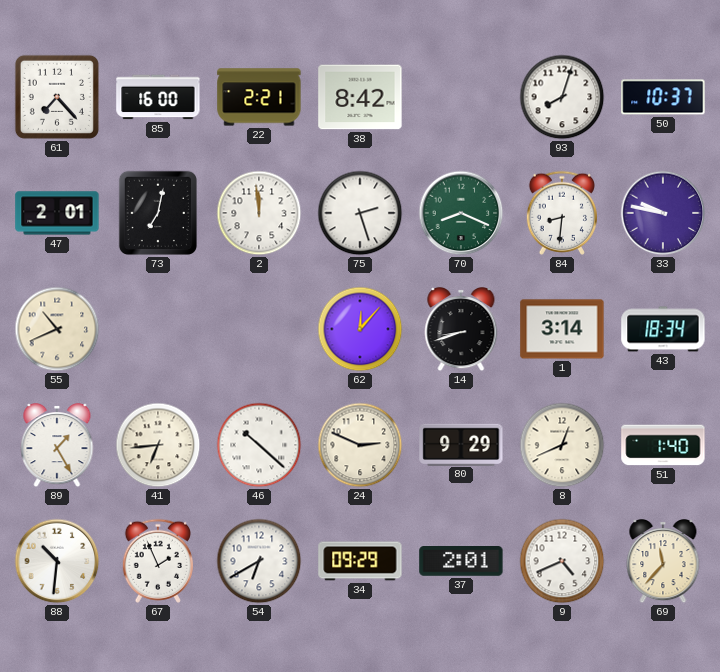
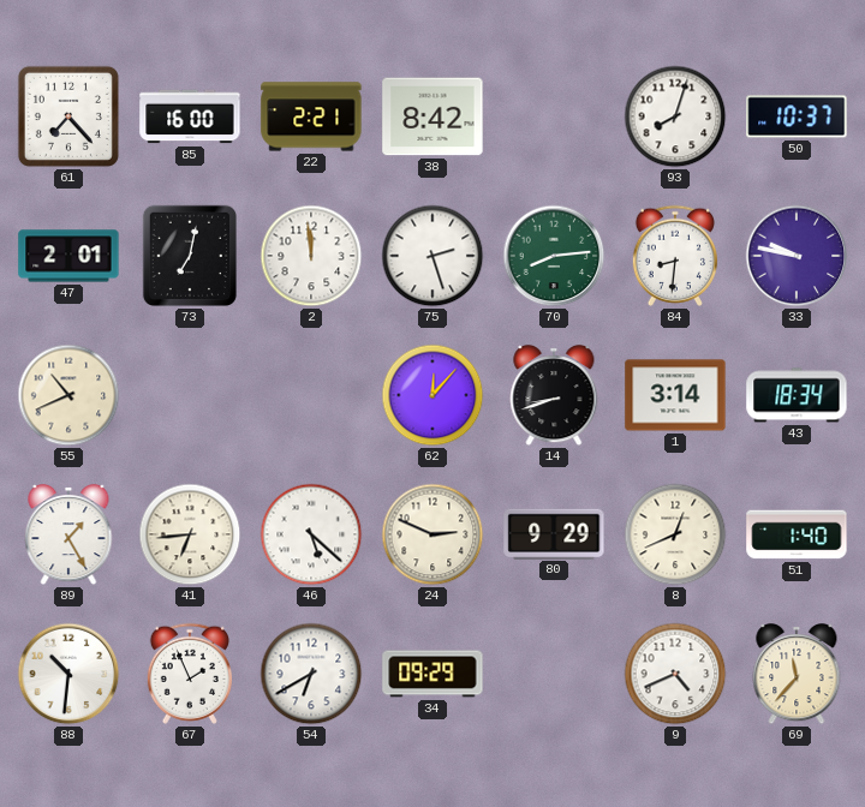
70: 8:19 -> 8:14
46: 10:22 -> 5:22
37: 2:01 -> none
